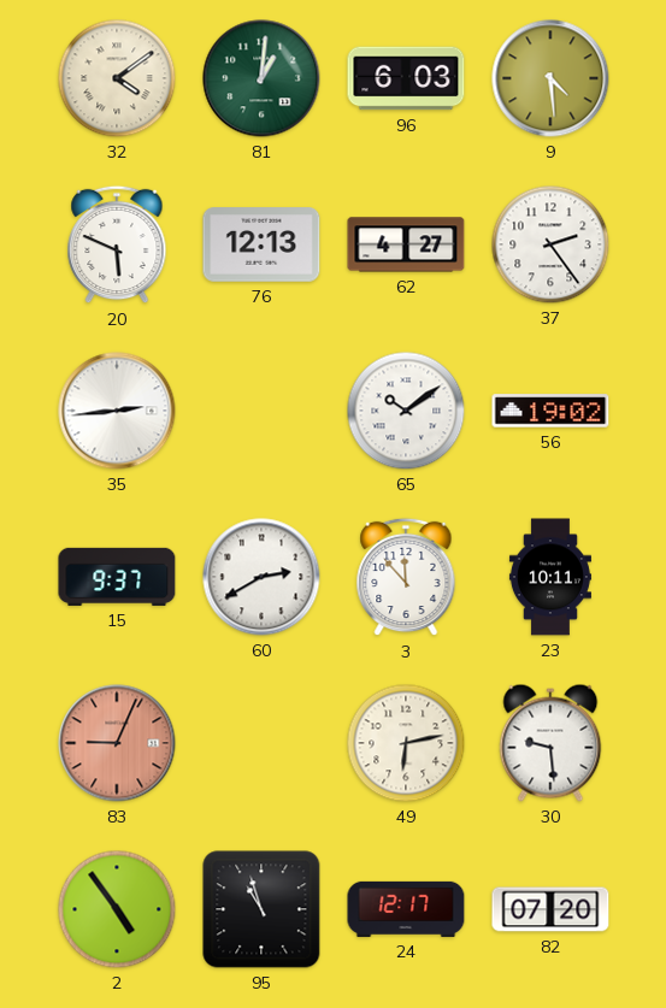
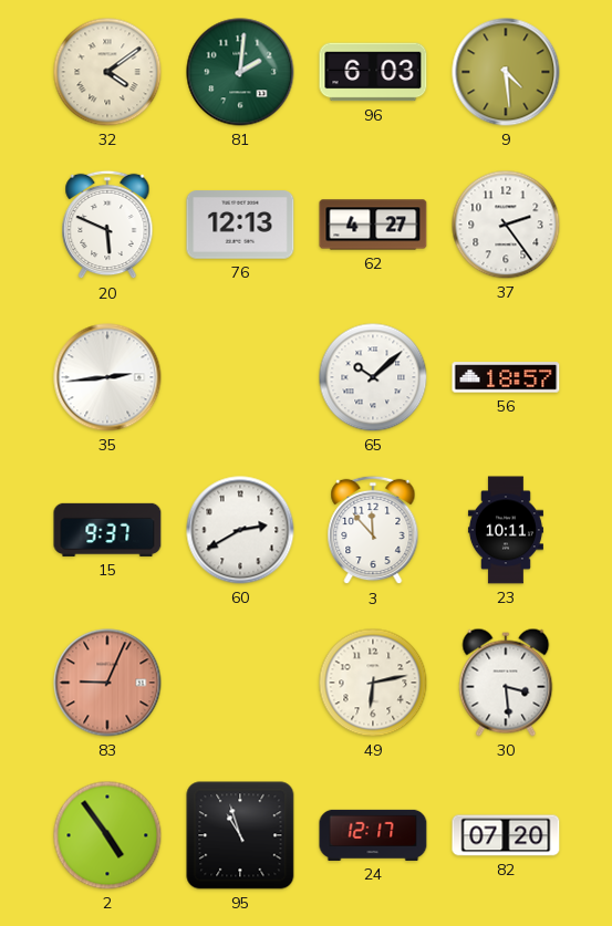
81: 1:01 -> 2:01
65: 10:09 -> 10:08
56: 19:02 -> 18:57
30: 9:29 -> 3:29
